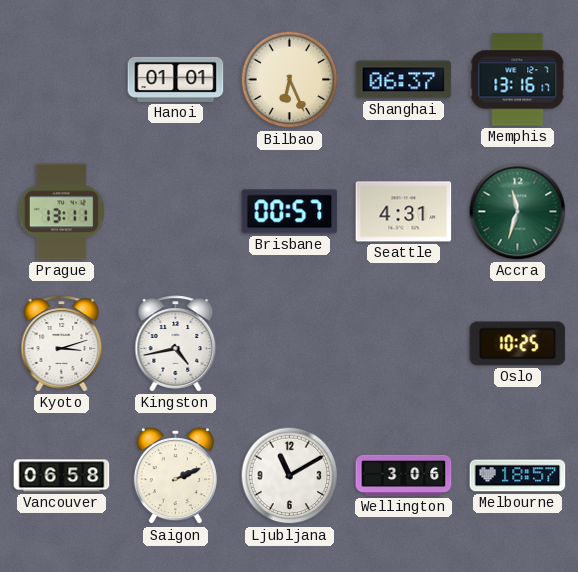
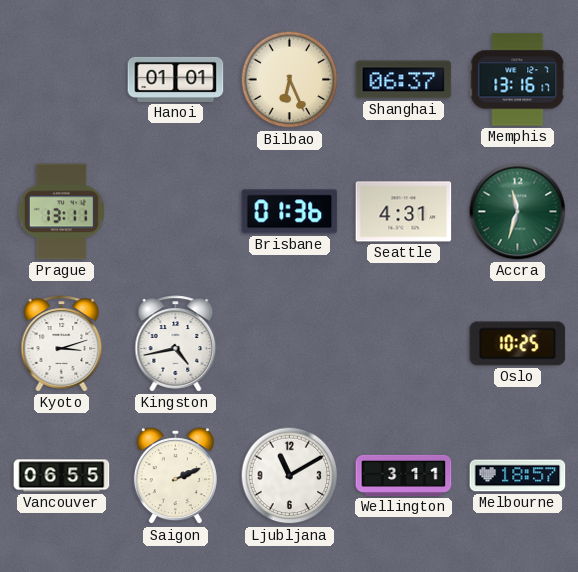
Brisbane: 00:57 -> 01:36
Vancouver: 06:58 -> 06:55
Wellington: 3:06 -> 3:11
